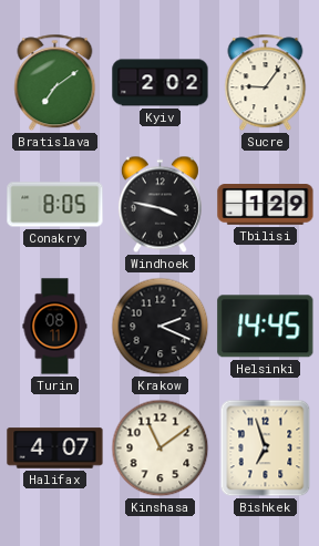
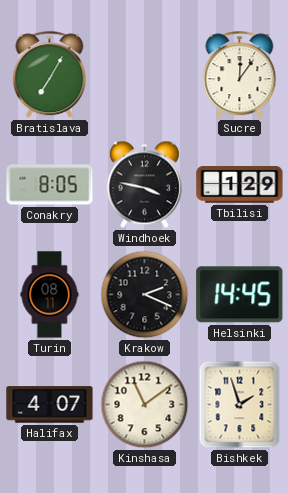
Bratislava: 7:09 -> 7:05
Kyiv: 2:02 -> none
Sucre: 9:06 -> 12:06
Bishkek: 6:57 -> 1:57
